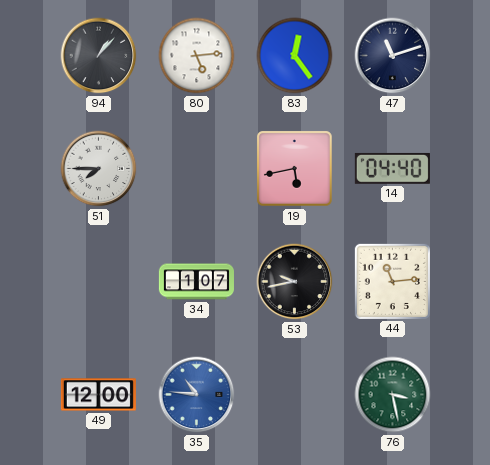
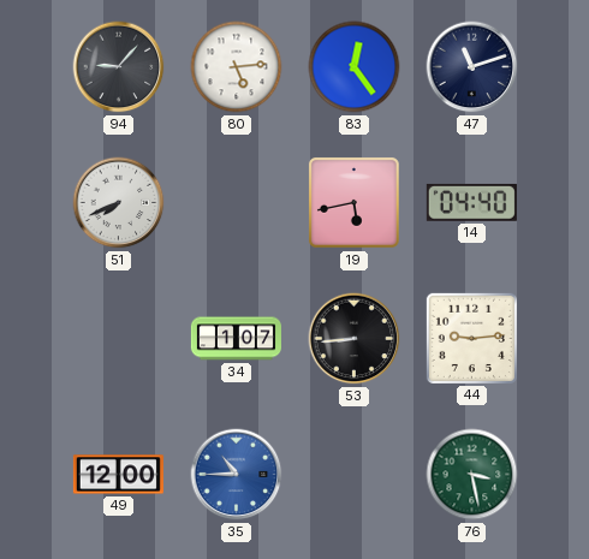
94: 1:07 -> 9:07
51: 7:45 -> 7:41
53: 9:43 -> 8:44
44: 11:14 -> 9:14
35: 10:46 -> 10:45
